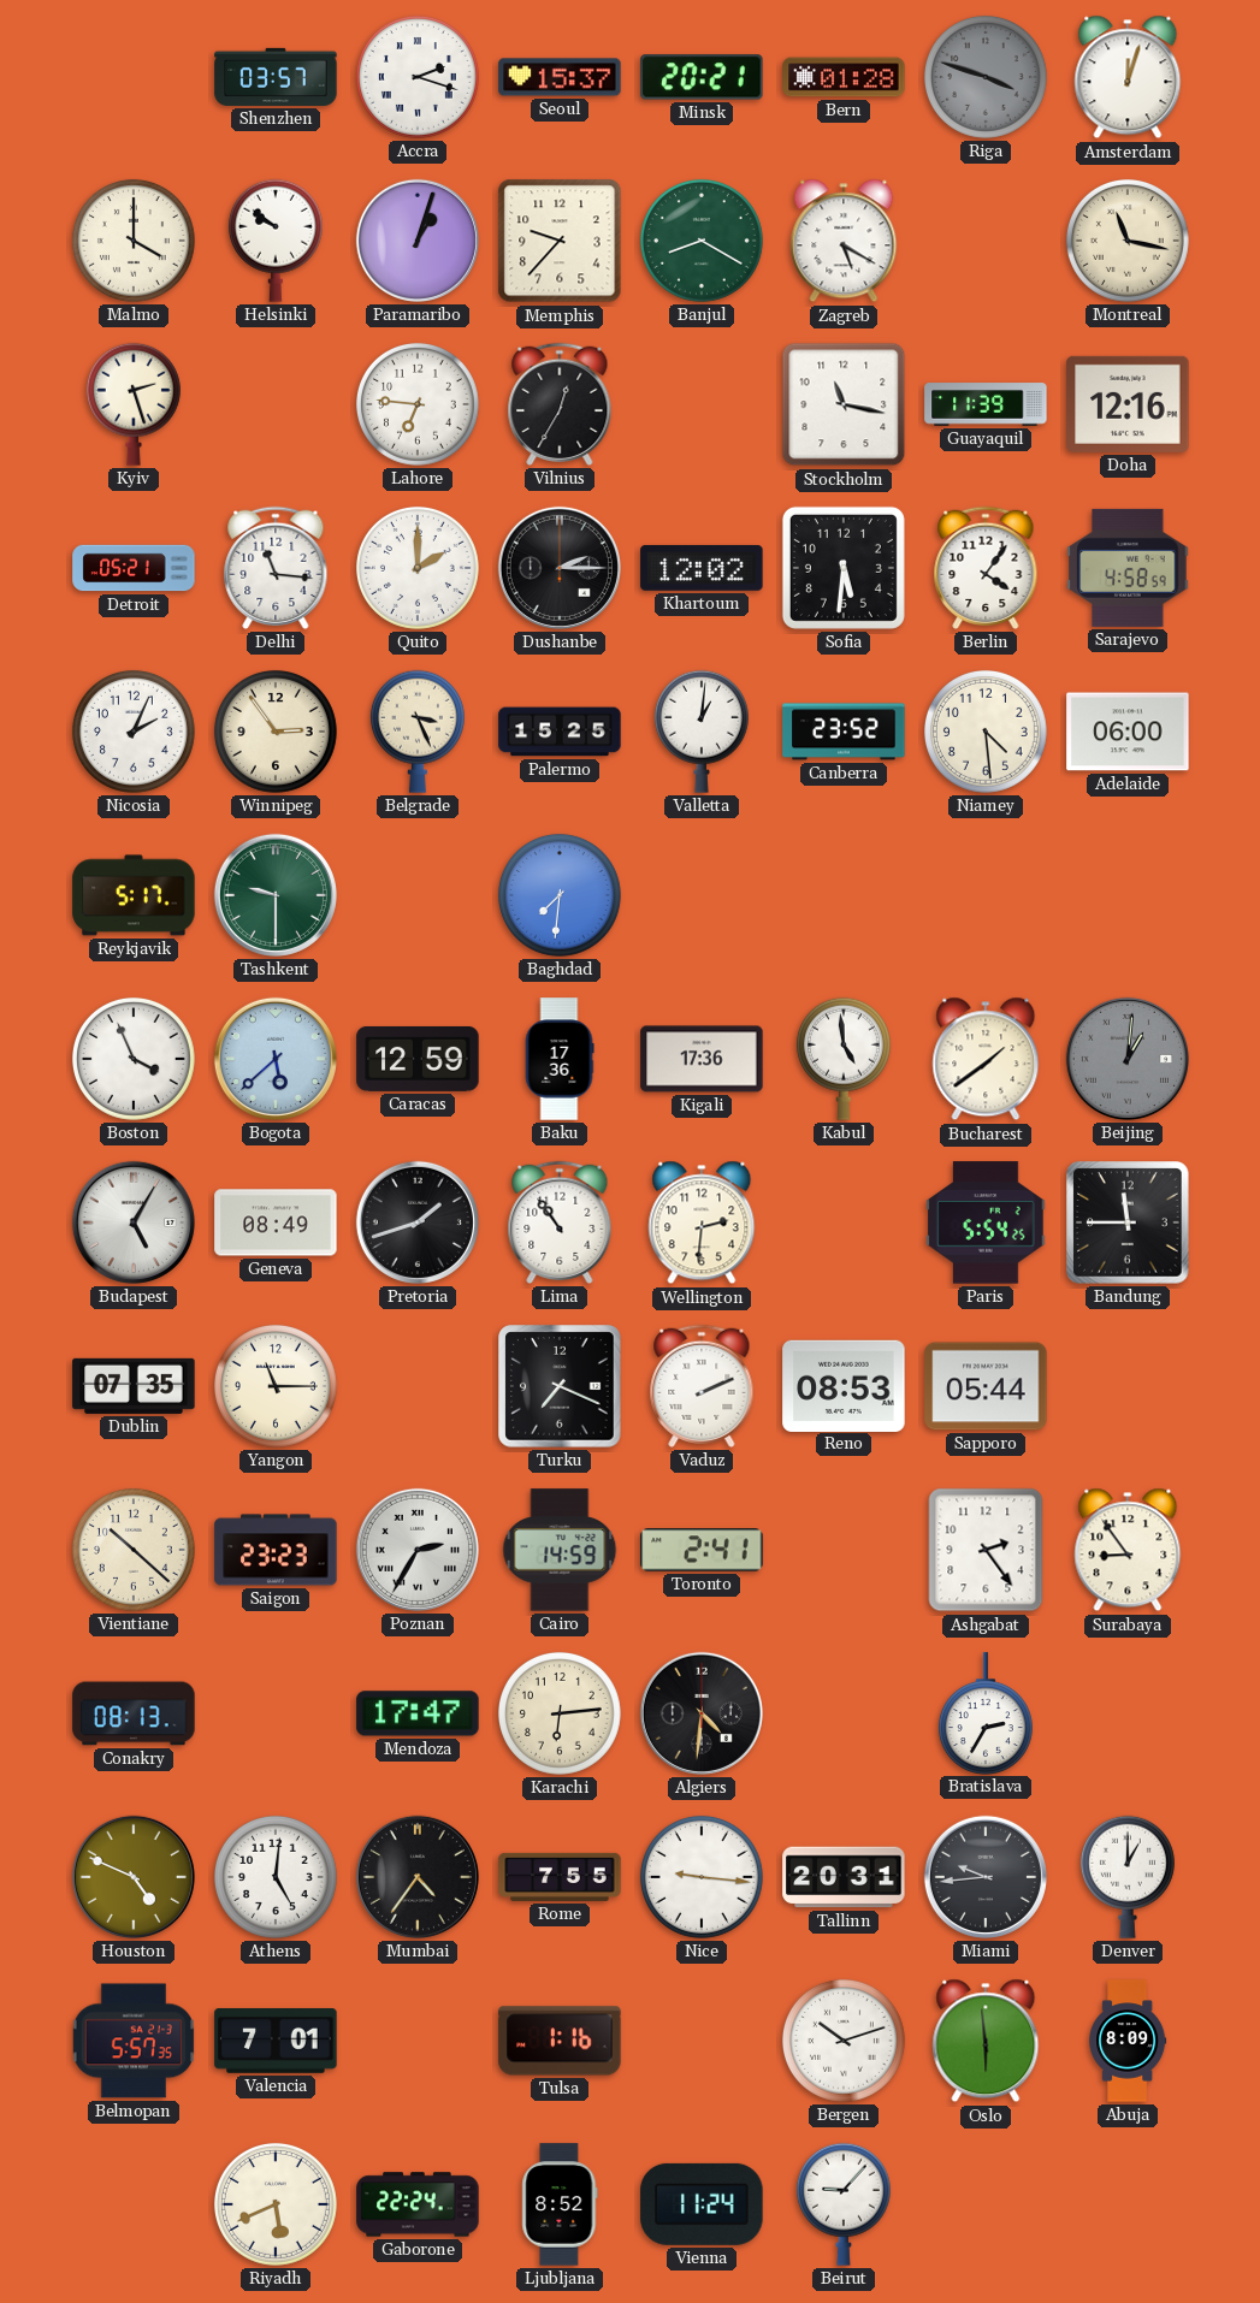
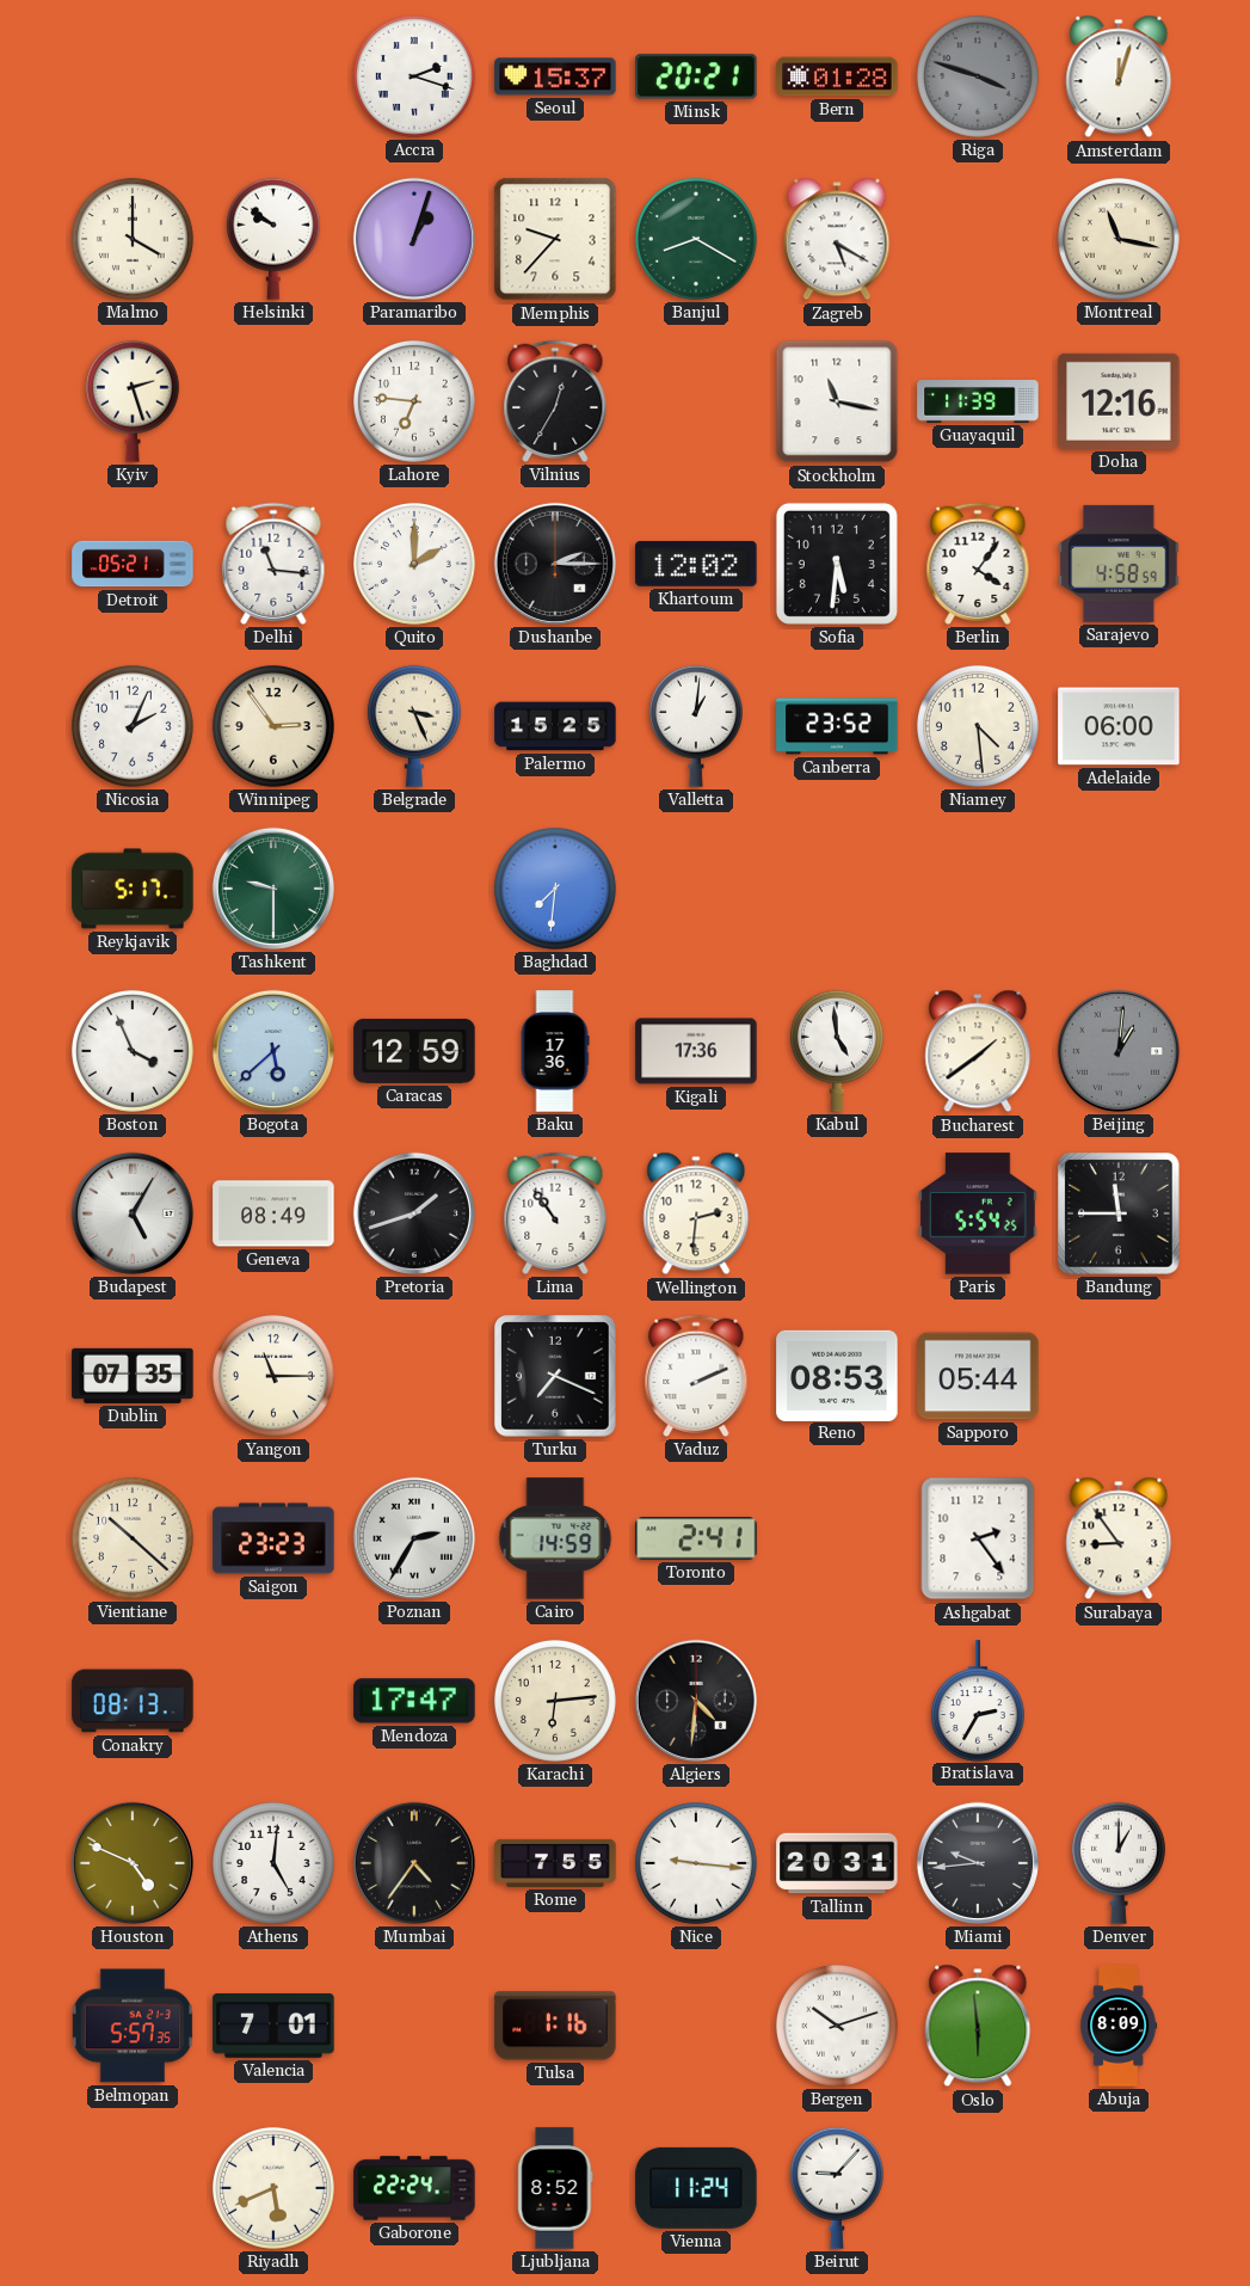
Shenzhen: 03:57 -> none
